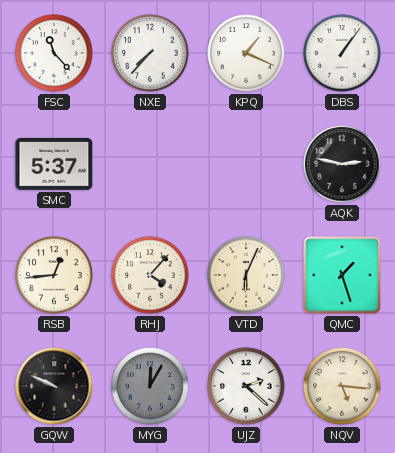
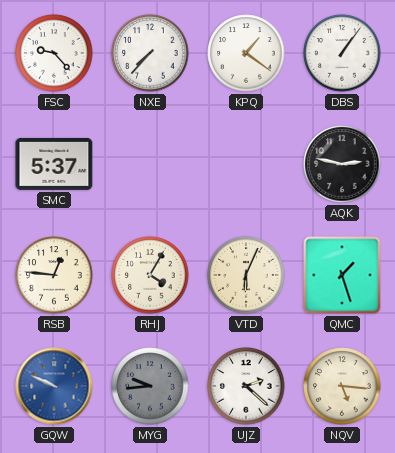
FSC: 11:23 -> 9:23
KPQ: 1:19 -> 1:21
RSB: 12:44 -> 12:46
RHJ: 4:07 -> 4:05
GQW dial: black -> blue
MYG: 12:05 -> 9:44
